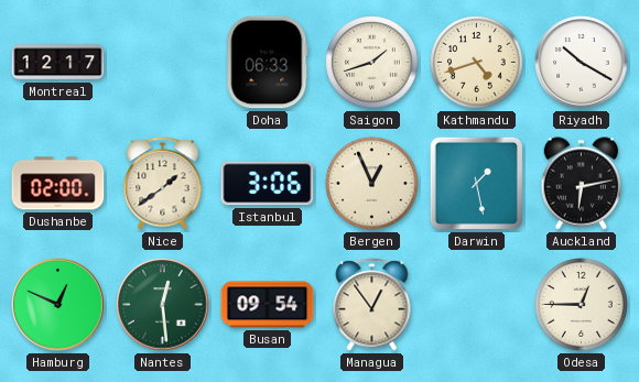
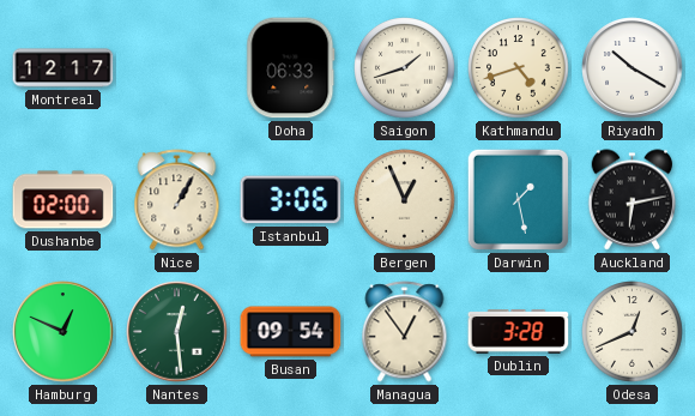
Nice: 1:39 -> 1:05
Dublin: none -> 3:28
Odesa: 12:45 -> 12:41
